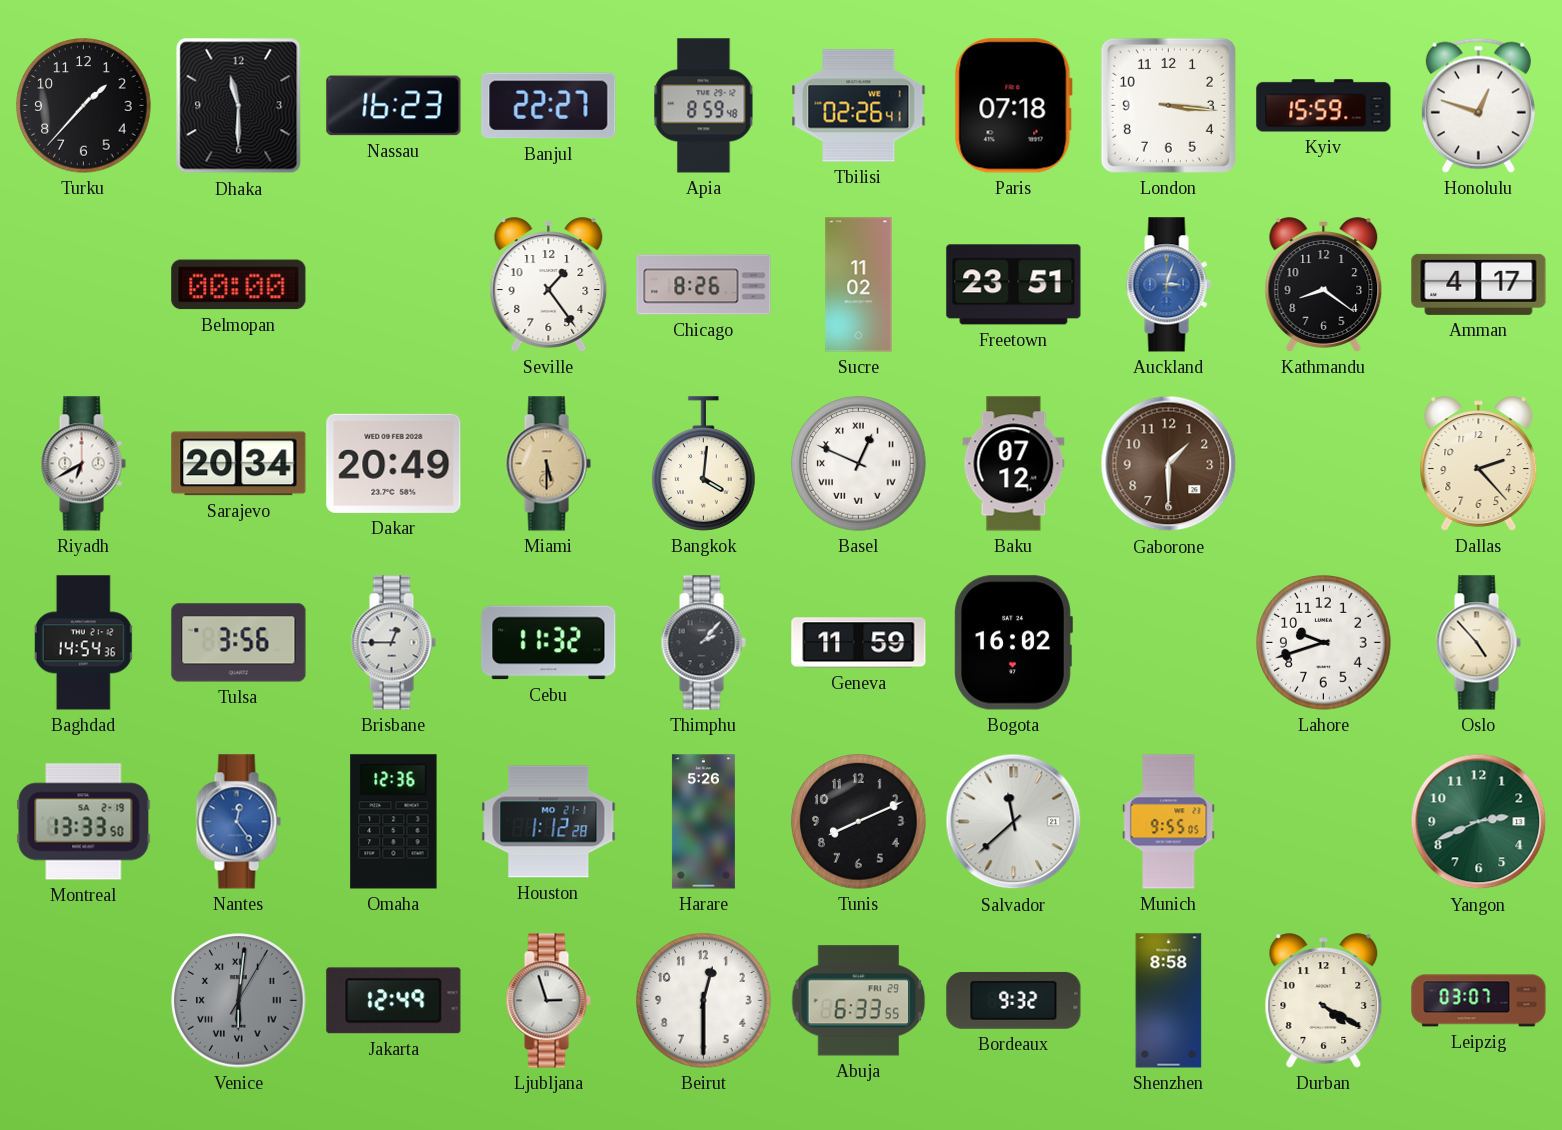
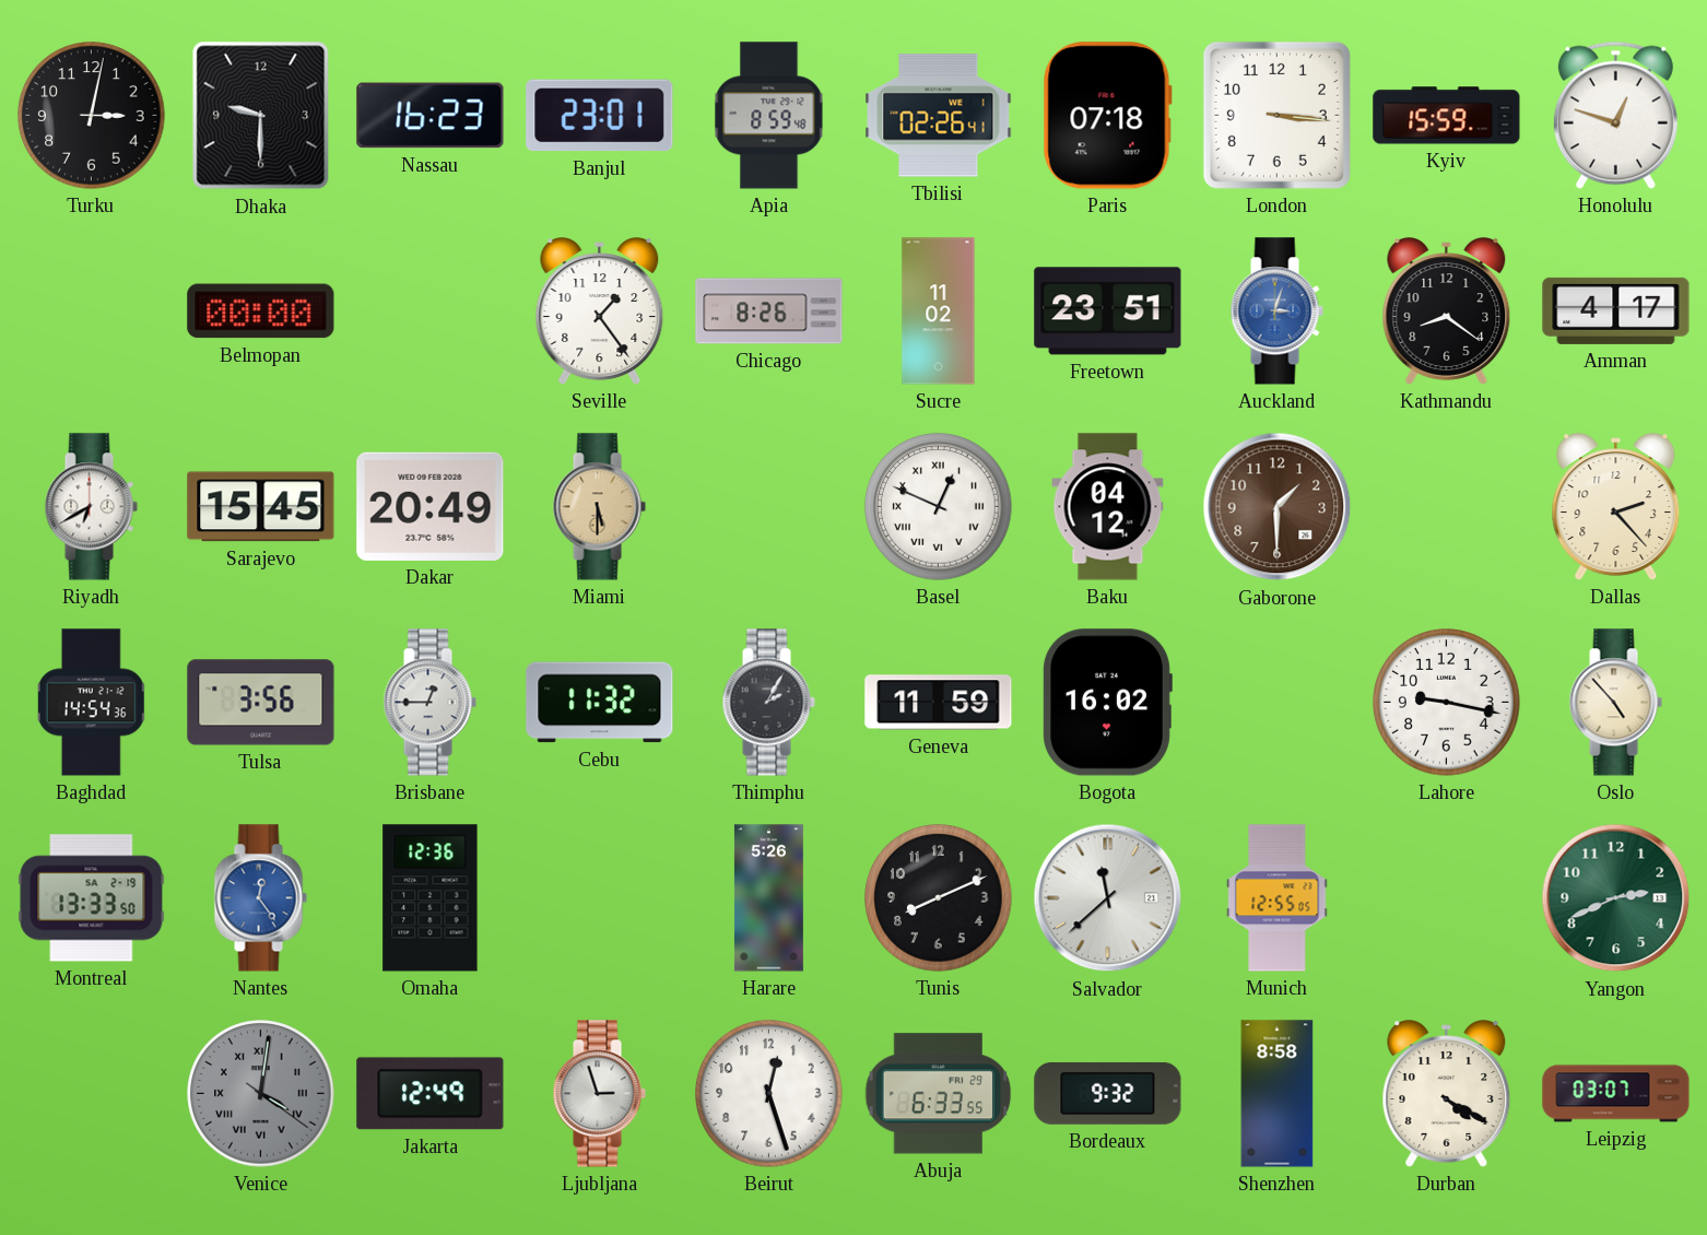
Turku: 1:37 -> 3:02
Dhaka: 11:30 -> 9:30
Banjul: 22:27 -> 23:01
Sarajevo: 20:34 -> 15:45
Bangkok: 4:01 -> none
Baku: 07:12 -> 04:12
Thimphu: 2:07 -> 2:05
Lahore: 9:42 -> 9:17
Houston: 1:12 -> none
Munich: 9:55 -> 12:55
Venice: 6:01 -> 4:01
Beirut: 12:30 -> 12:27
